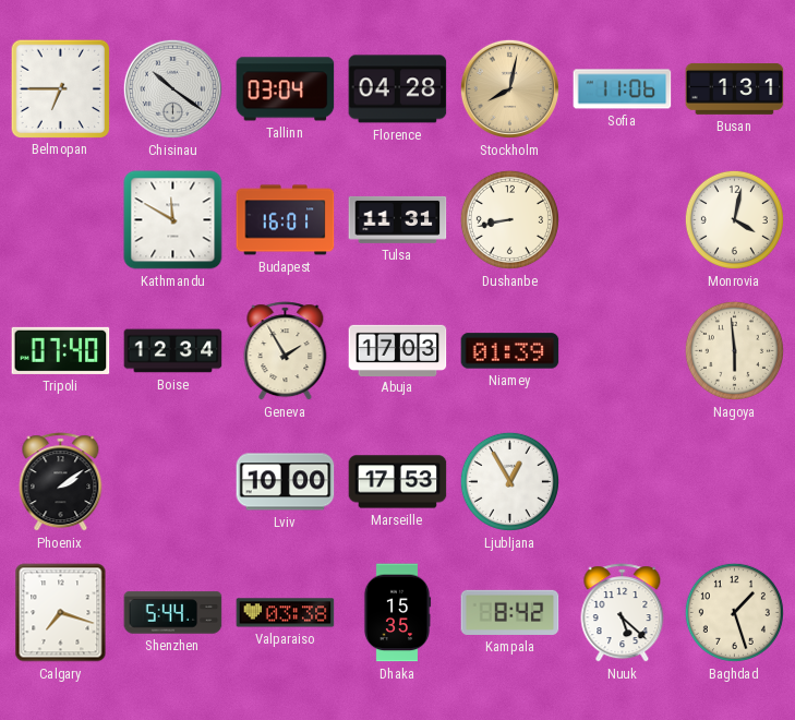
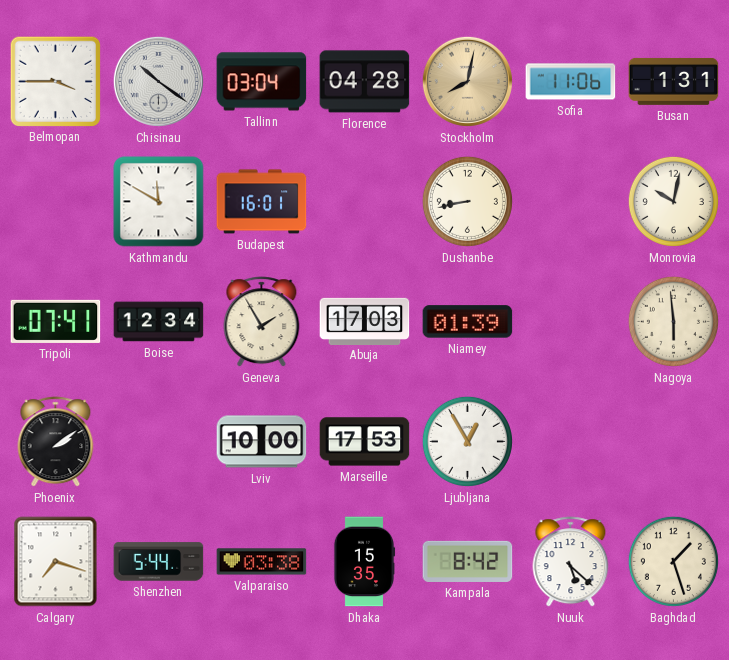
Belmopan: 6:45 -> 3:45
Tulsa: 11:31 -> none
Monrovia: 4:02 -> 10:02
Tripoli: 07:40 -> 07:41
